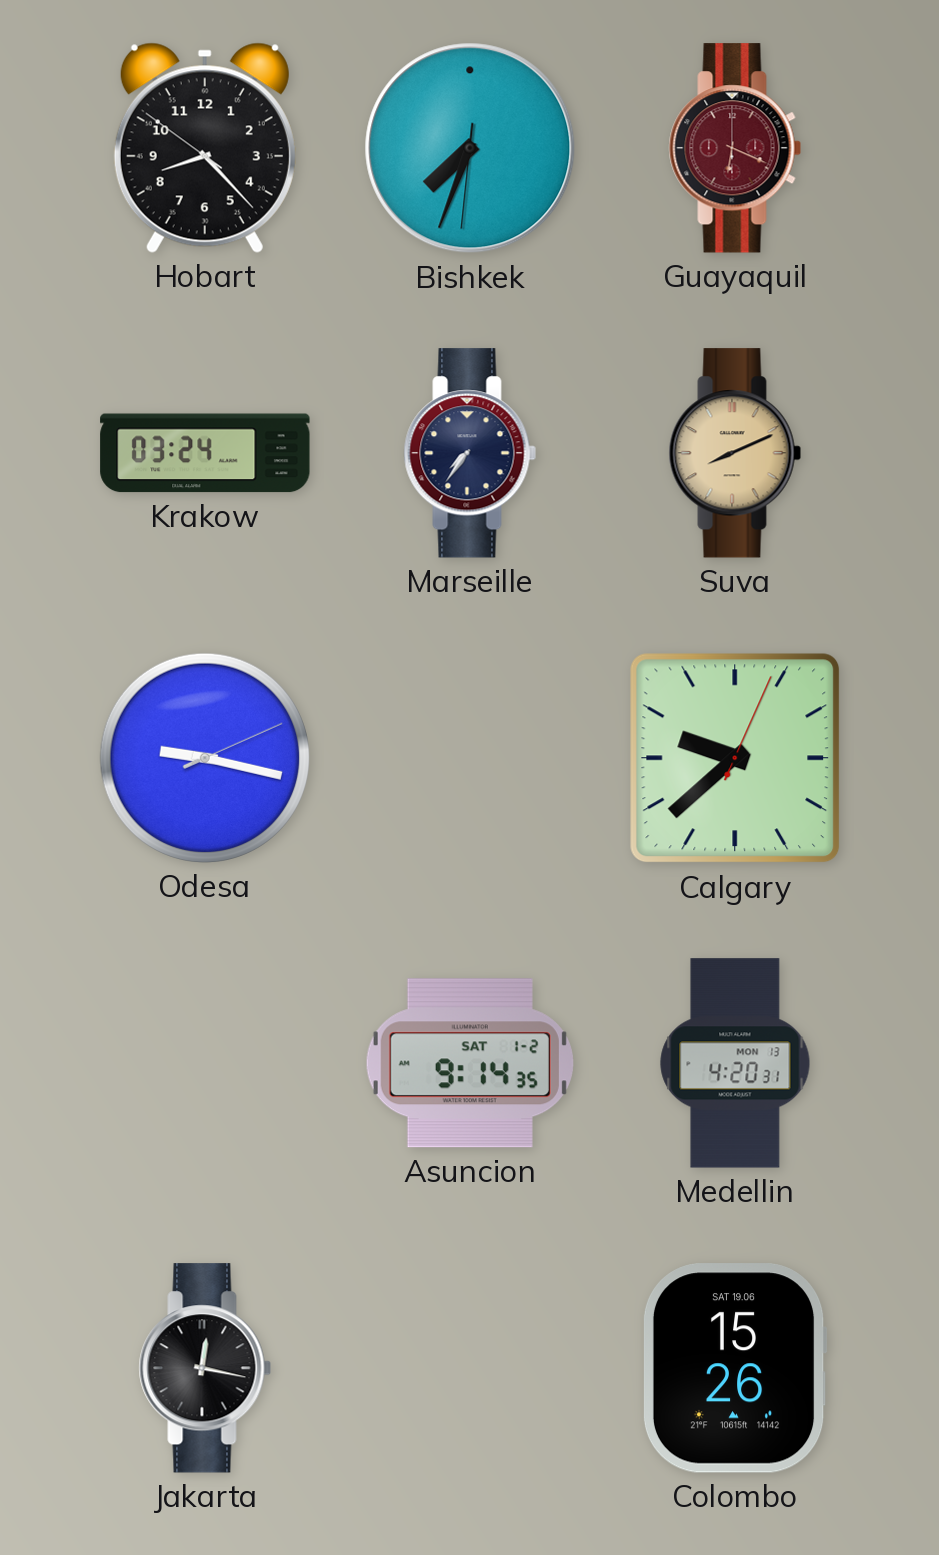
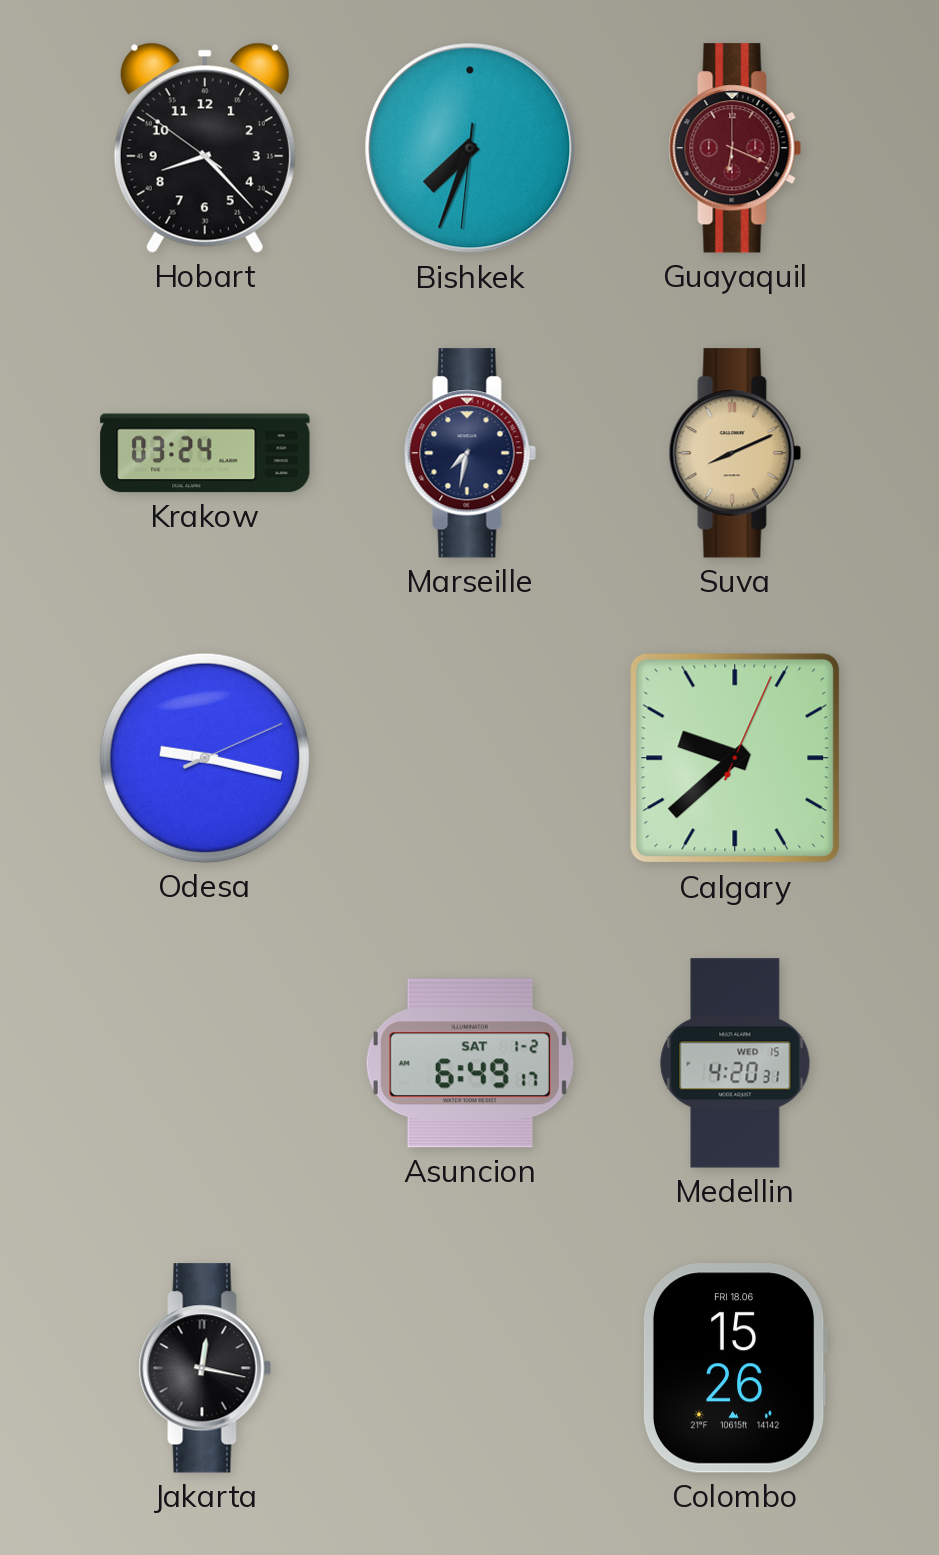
Marseille: 7:36 -> 7:32
Asuncion: 9:14 -> 6:49
Medellin date: MON 13 -> WED 15
Colombo date: SAT 19.06 -> FRI 18.06
